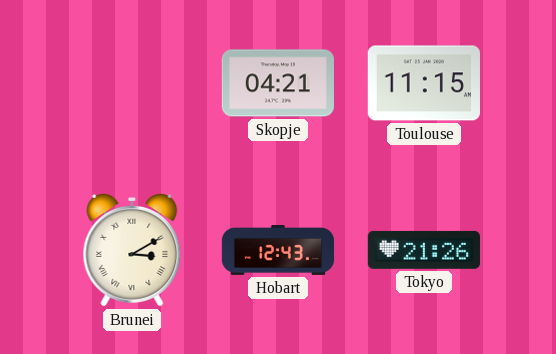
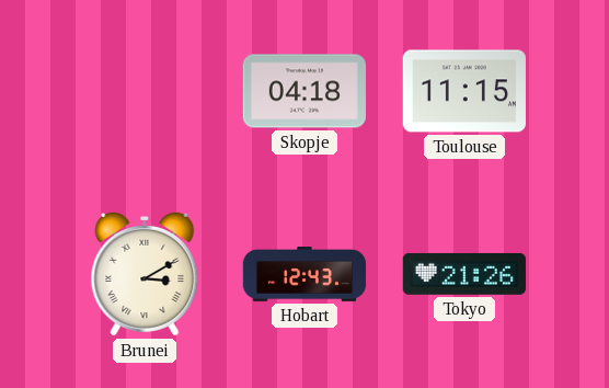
Skopje: 04:21 -> 04:18
